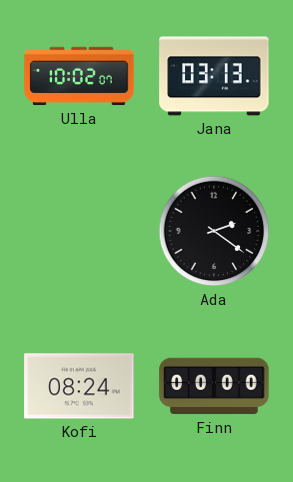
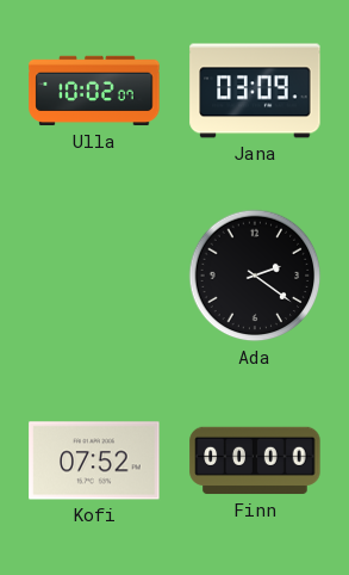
Jana: 03:13 -> 03:09
Kofi: 08:24 -> 07:52
